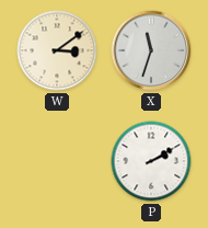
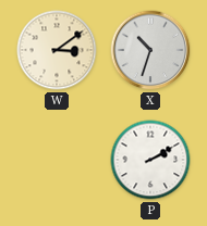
X: 11:33 -> 10:33
